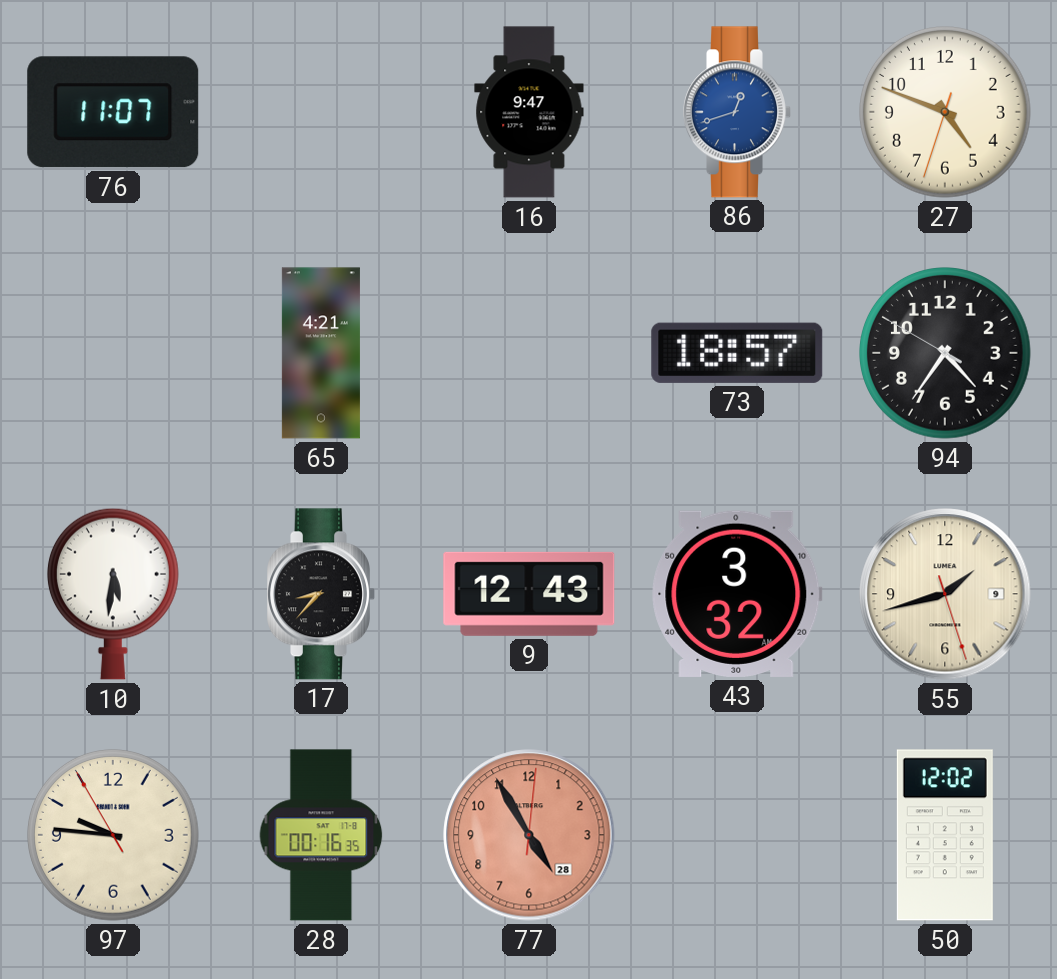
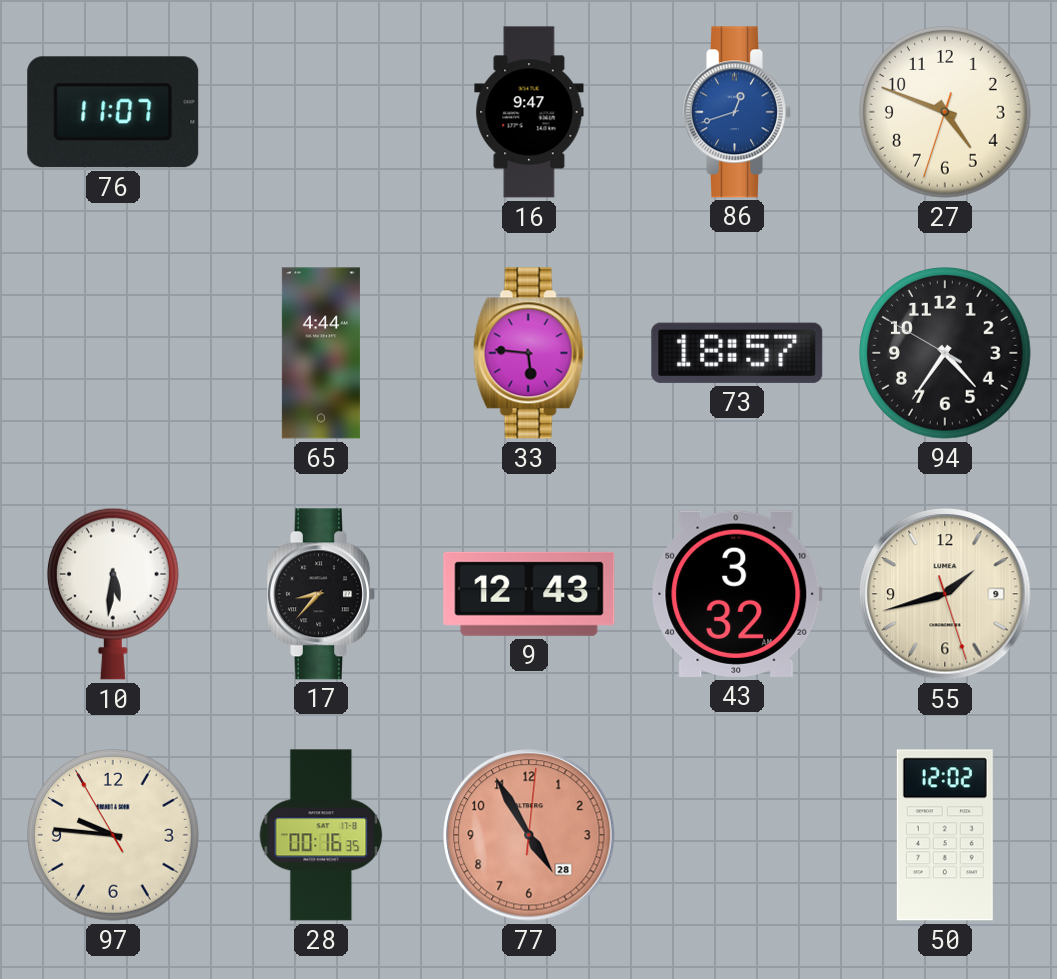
65: 4:21 -> 4:44
33: none -> 5:46
